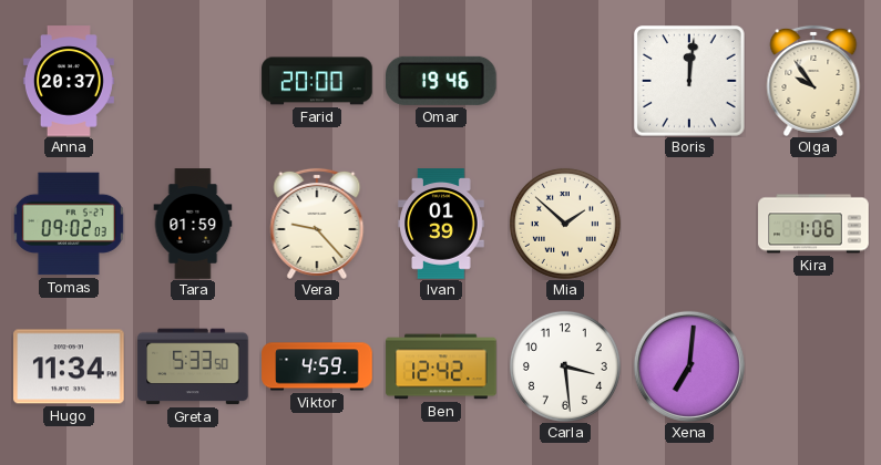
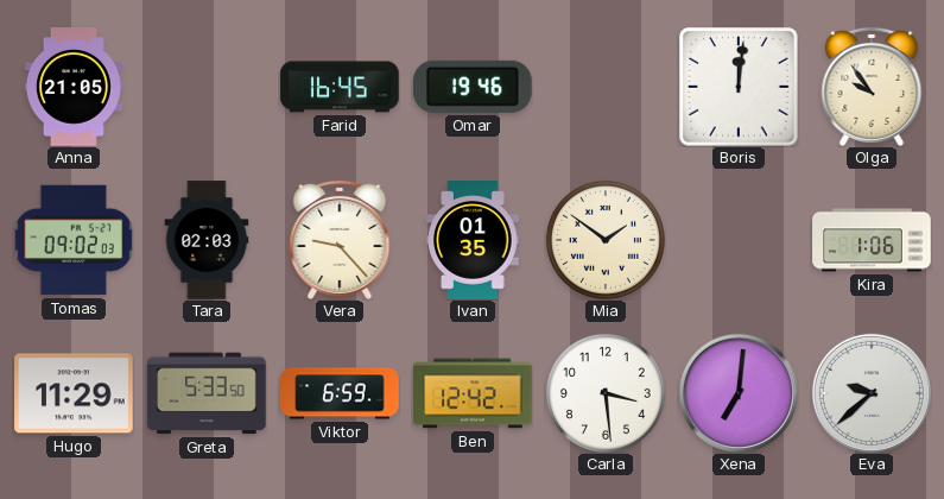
Anna: 20:37 -> 21:05
Farid: 20:00 -> 16:45
Tara: 01:59 -> 02:03
Ivan: 01:39 -> 01:35
Mia: 1:52 -> 1:51
Hugo: 11:34 -> 11:29
Viktor: 4:59 -> 6:59
Eva: none -> 9:38
